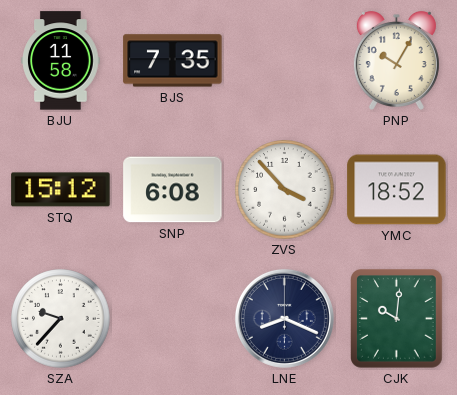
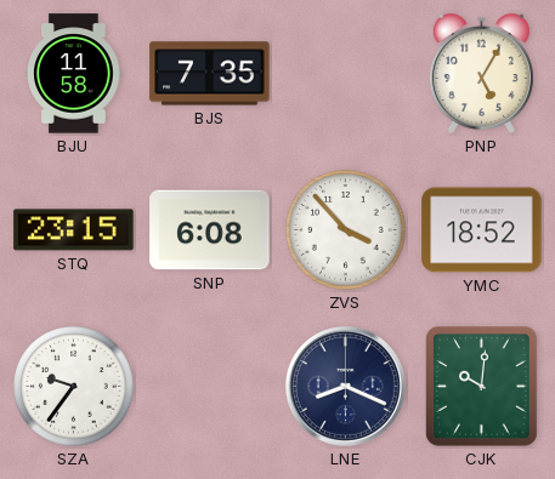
PNP: 10:05 -> 5:05
STQ: 15:12 -> 23:15
SZA: 9:37 -> 9:36
